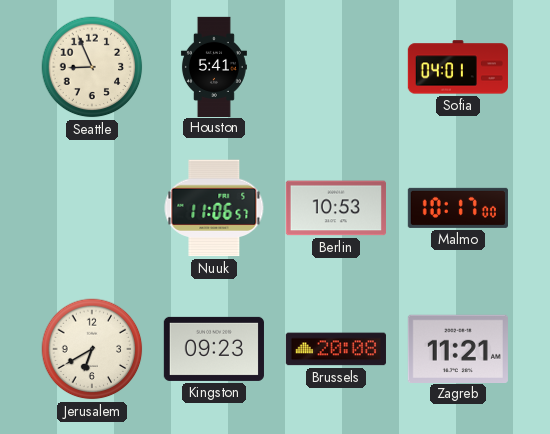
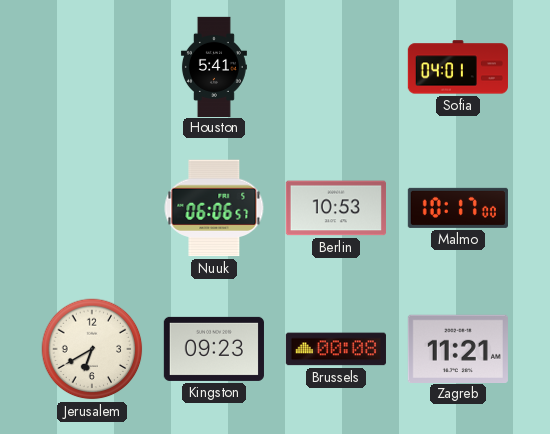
Seattle: 8:56 -> none
Nuuk: 11:06 -> 06:06
Brussels: 20:08 -> 00:08
